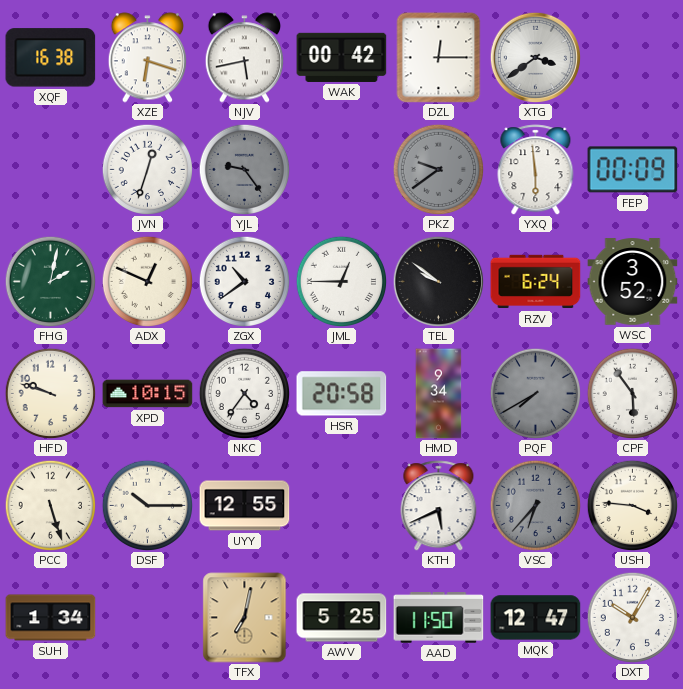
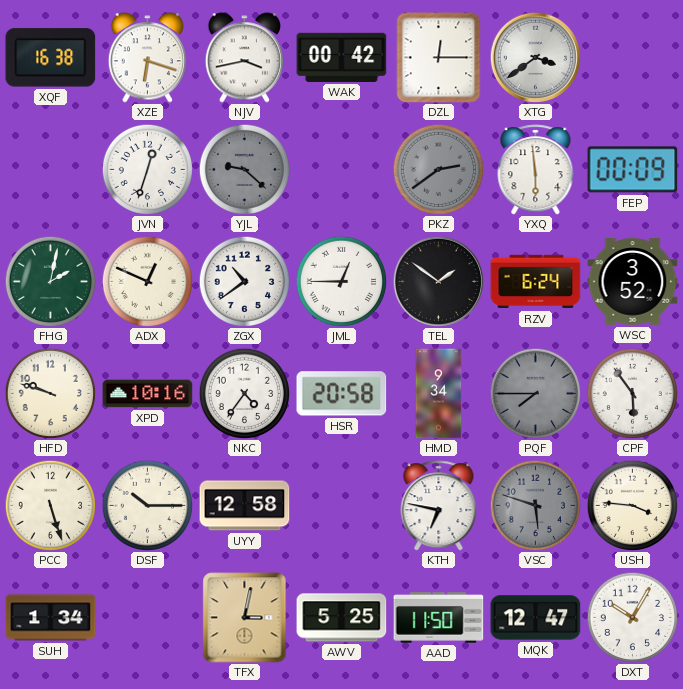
NJV: 5:43 -> 3:43
YJL: 9:24 -> 9:22
PKZ: 9:39 -> 2:39
TEL: 9:51 -> 1:51
XPD: 10:15 -> 10:16
PQF: 7:40 -> 7:45
UYY: 12:55 -> 12:58
KTH: 5:41 -> 6:47
VSC: 6:37 -> 5:48
TFX: 7:02 -> 3:02
